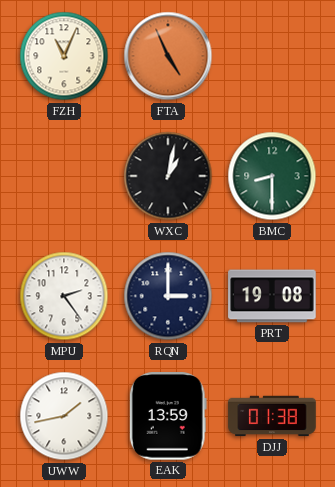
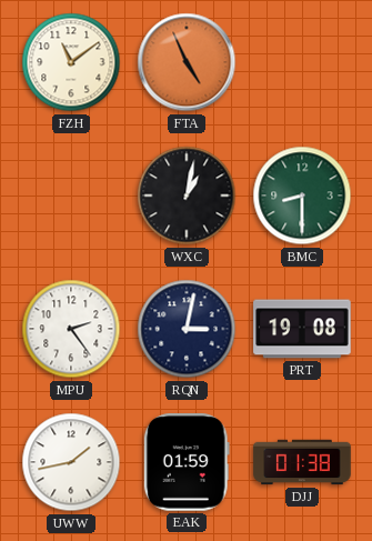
FZH: 11:04 -> 11:09
RQN: 3:00 -> 3:02
EAK: 13:59 -> 01:59
